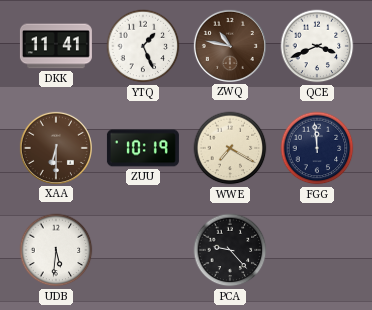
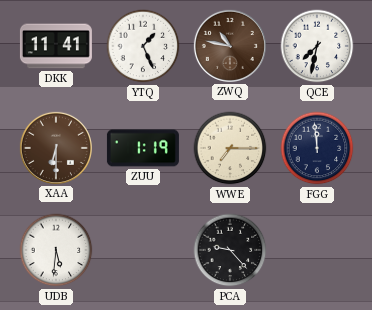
QCE: 3:41 -> 7:32
ZUU: 10:19 -> 1:19
WWE: 7:20 -> 7:15
